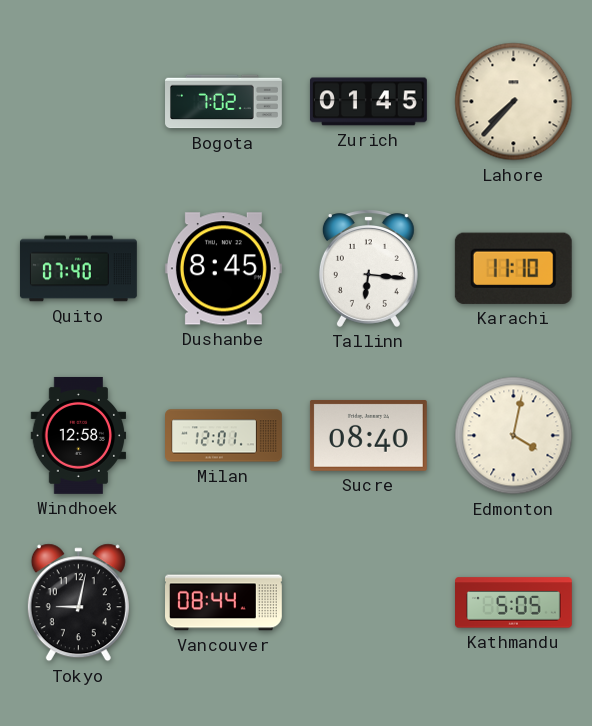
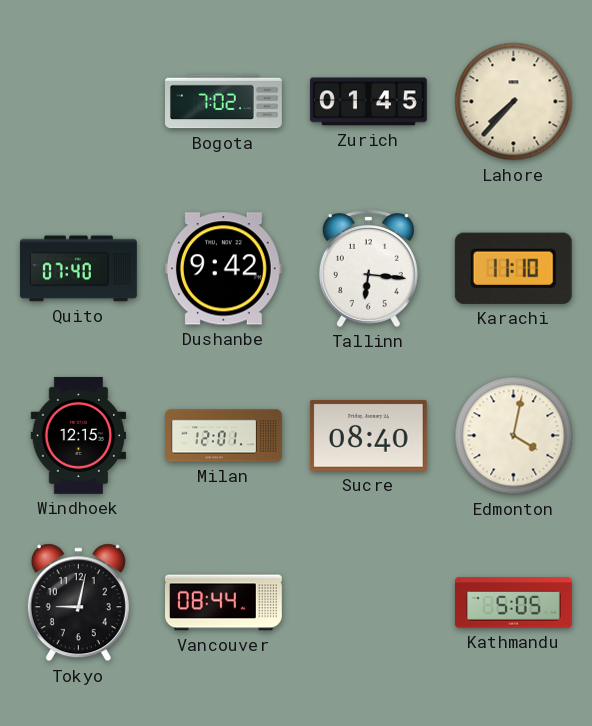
Dushanbe: 8:45 -> 9:42
Windhoek: 12:58 -> 12:15
